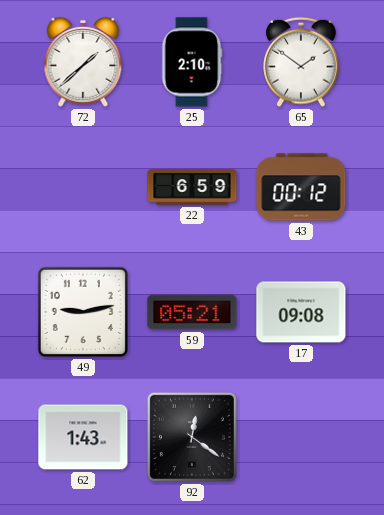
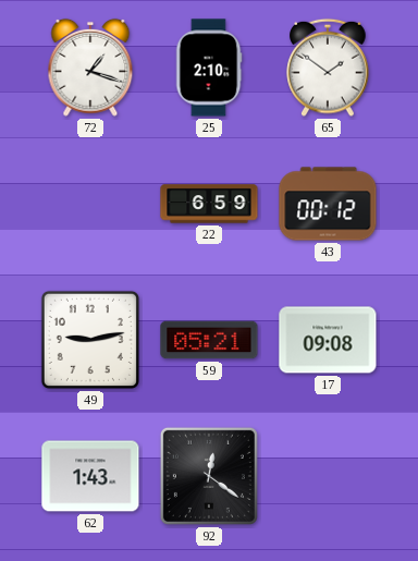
72: 1:38 -> 1:18
